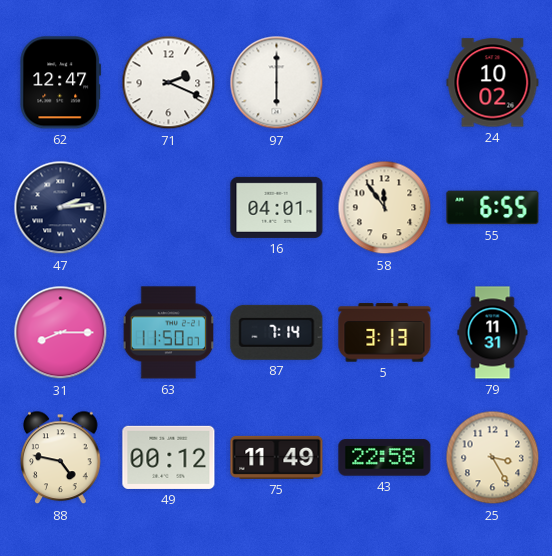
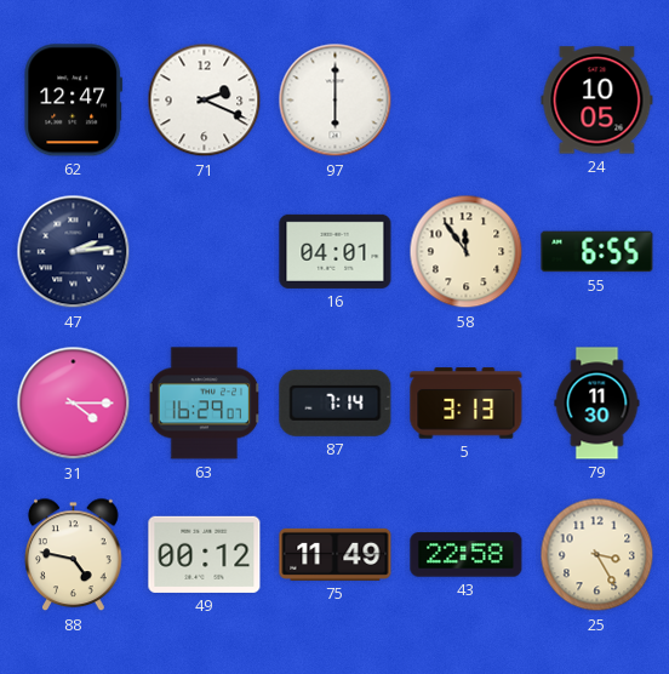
24: 10:02 -> 10:05
31: 8:15 -> 4:15
63: 11:50 -> 16:29
79: 11:31 -> 11:30
